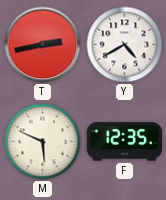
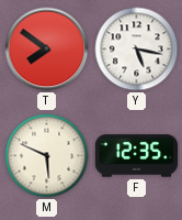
T: 2:43 -> 7:51
Y: 4:40 -> 5:17
